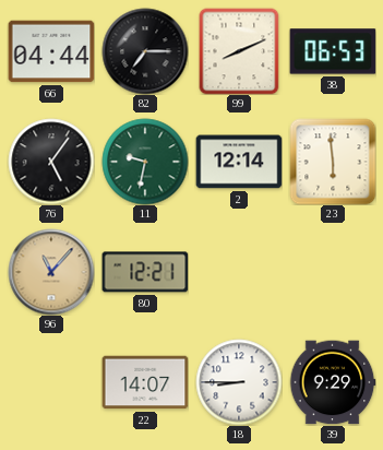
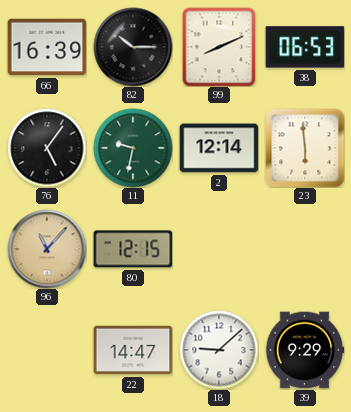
66: 04:44 -> 16:39
82: 7:15 -> 10:15
80: 12:21 -> 12:15
22: 14:07 -> 14:47
18: 8:45 -> 9:08
